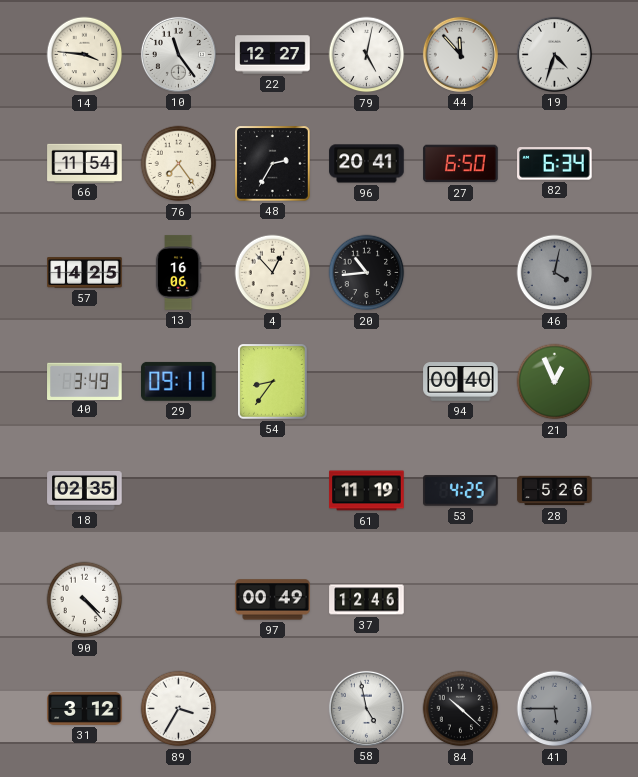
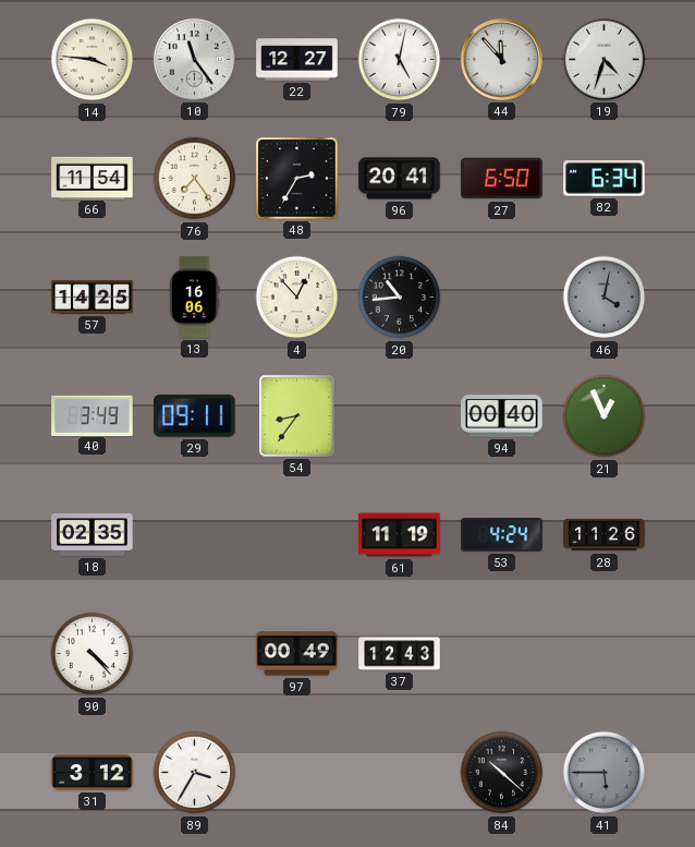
53: 4:25 -> 4:24
28: 5:26 -> 11:26
37: 12:46 -> 12:43
58: 4:58 -> none
